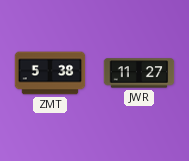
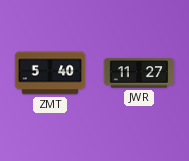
ZMT: 5:38 -> 5:40
